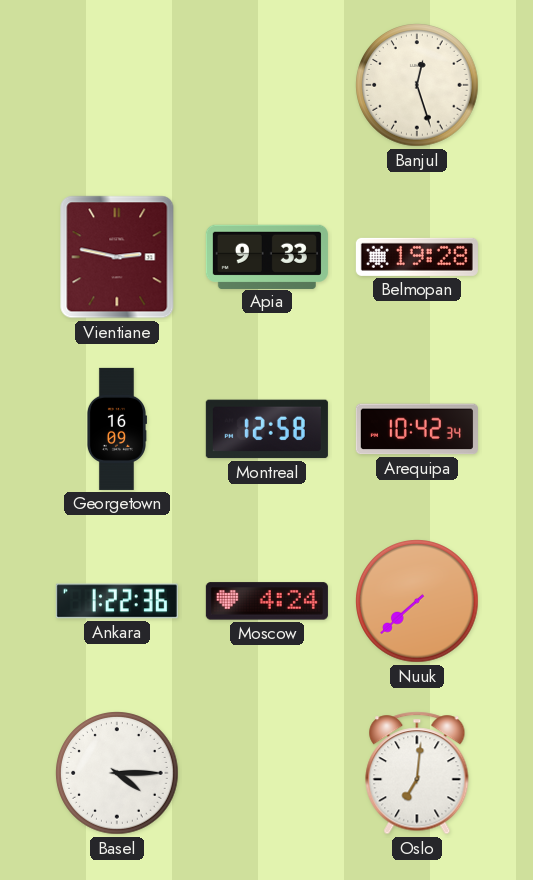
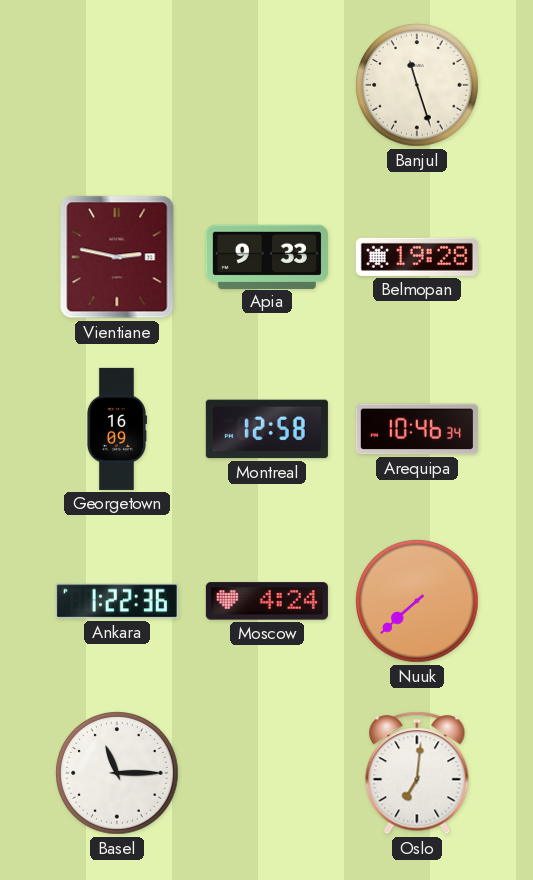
Banjul: 12:27 -> 11:27
Arequipa: 10:42 -> 10:46
Basel: 4:15 -> 11:15
